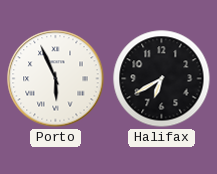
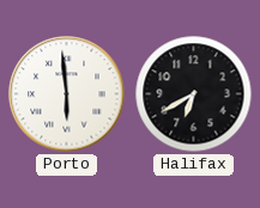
Porto: 5:56 -> 5:59
